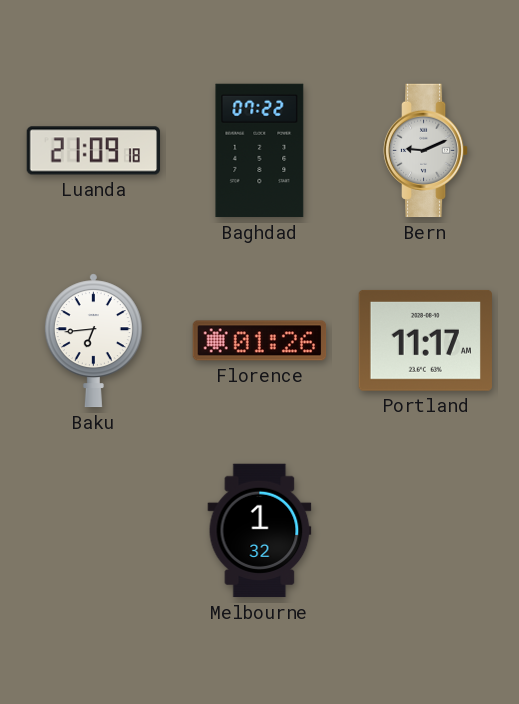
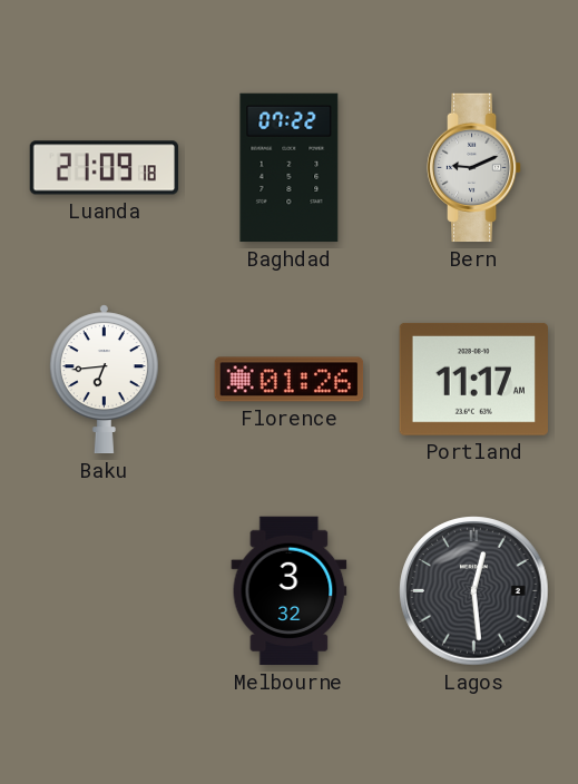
Melbourne: 1:32 -> 3:32
Lagos: none -> 12:29
